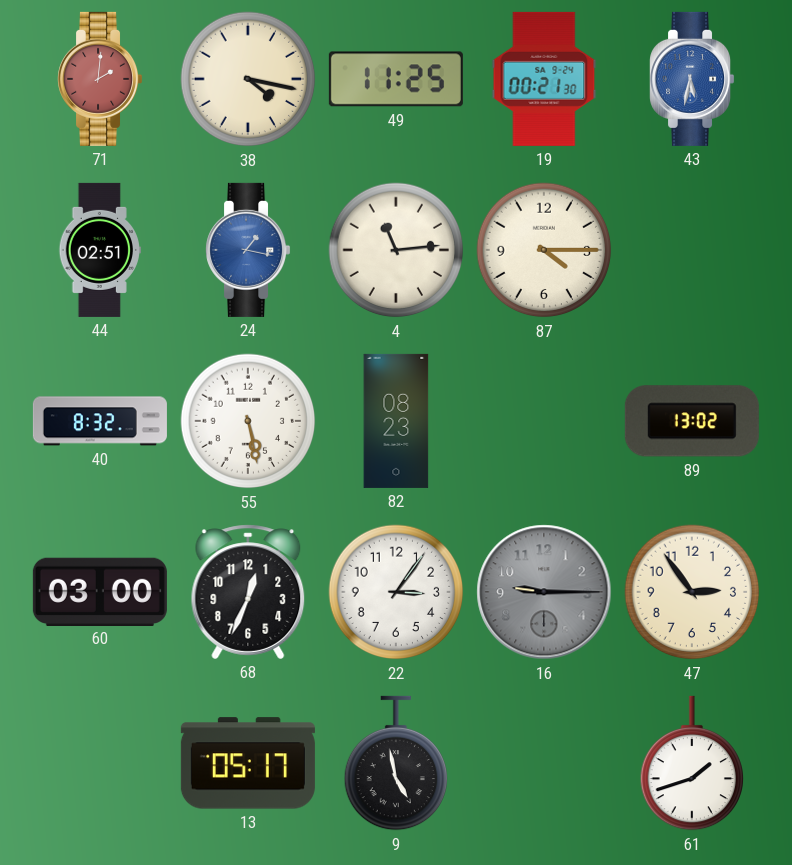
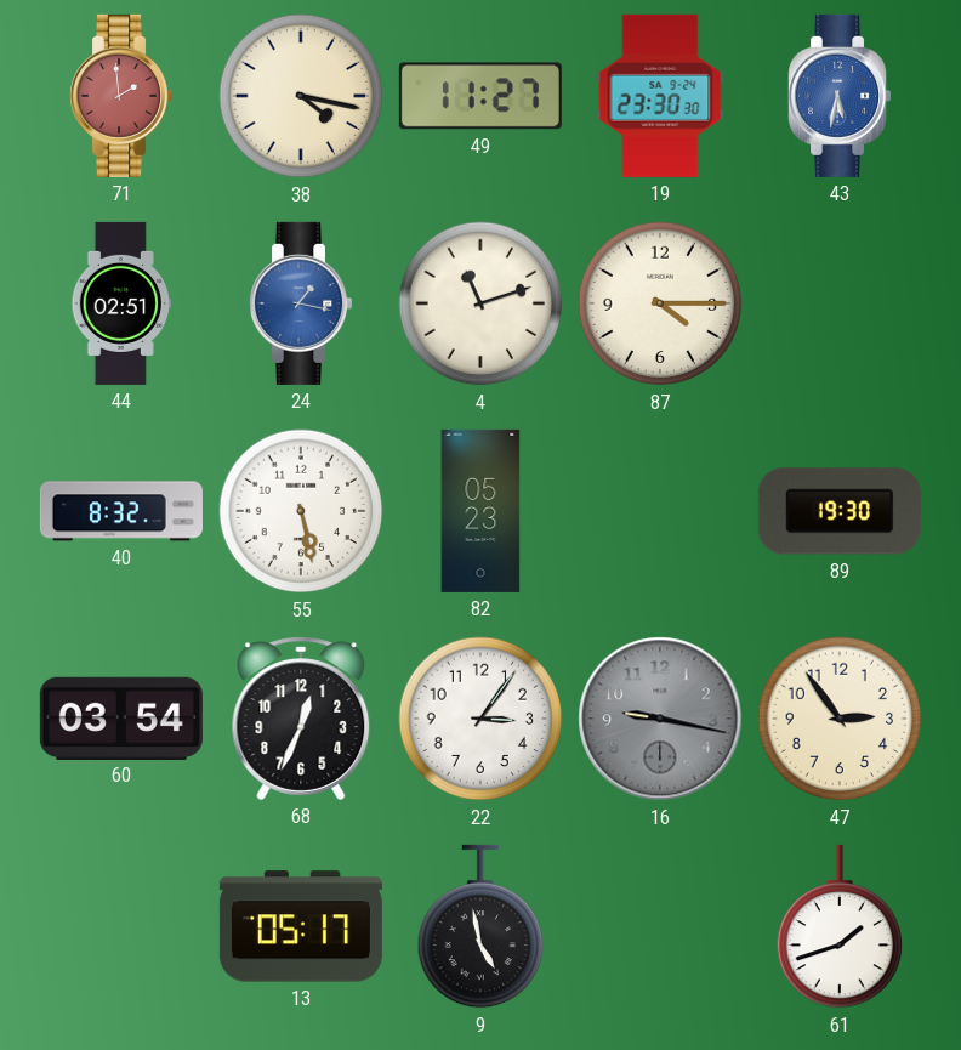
71: 2:01 -> 1:59
49: 11:25 -> 11:27
19: 00:21 -> 23:30
4: 11:14 -> 11:12
82: 08:23 -> 05:23
89: 13:02 -> 19:30
60: 03:00 -> 03:54
16: 9:15 -> 9:17
